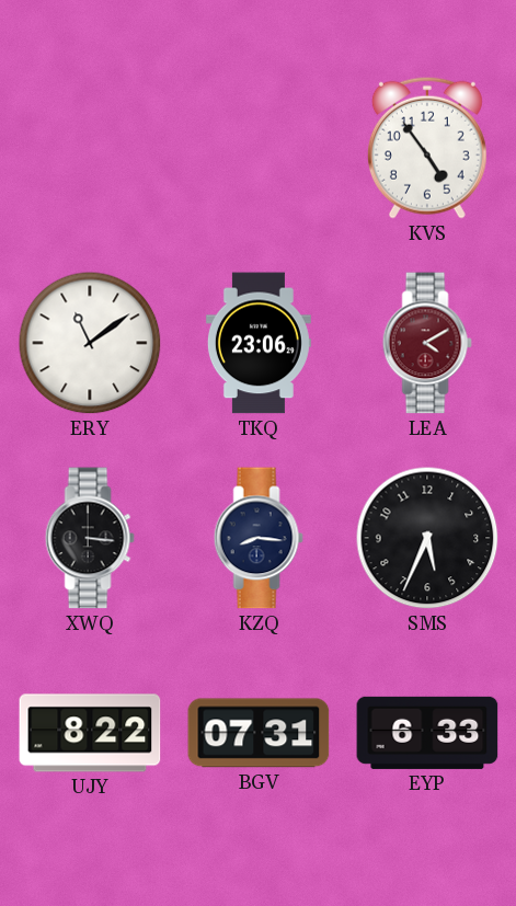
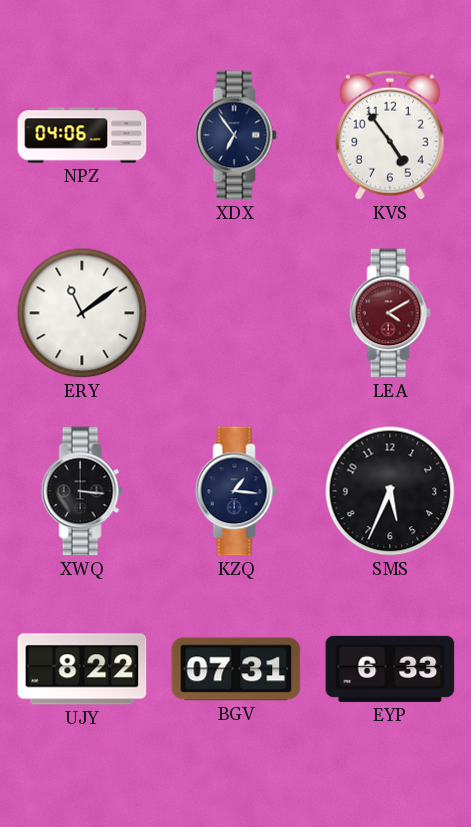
NPZ: none -> 04:06
XDX: none -> 6:54
TKQ: 23:06 -> none
KZQ: 8:16 -> 1:16
